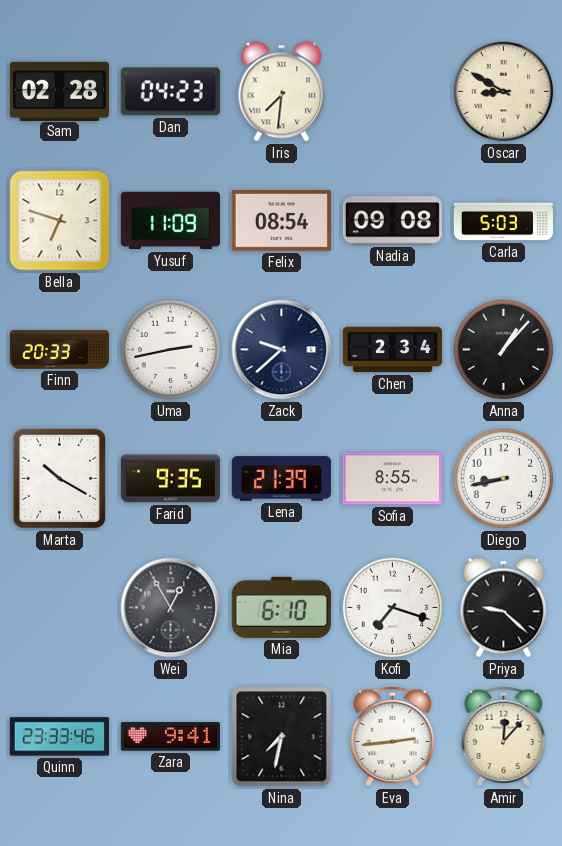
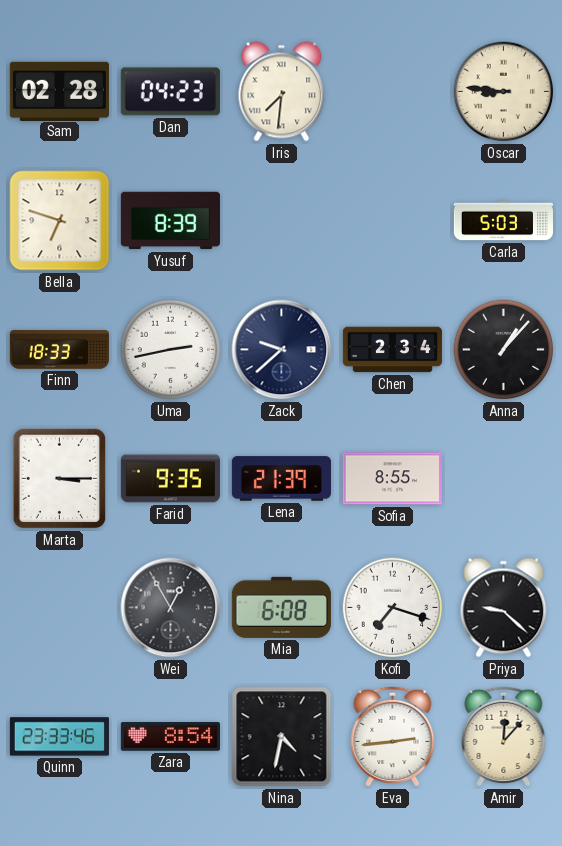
Oscar: 8:50 -> 8:46
Yusuf: 11:09 -> 8:39
Felix: 08:54 -> none
Nadia: 09:08 -> none
Finn: 20:33 -> 18:33
Marta: 10:20 -> 3:15
Diego: 8:43 -> none
Mia: 6:10 -> 6:08
Zara: 9:41 -> 8:54
Nina: 7:32 -> 4:32
